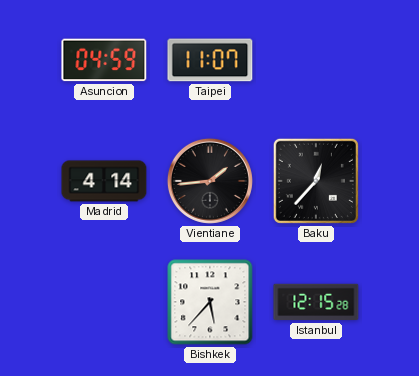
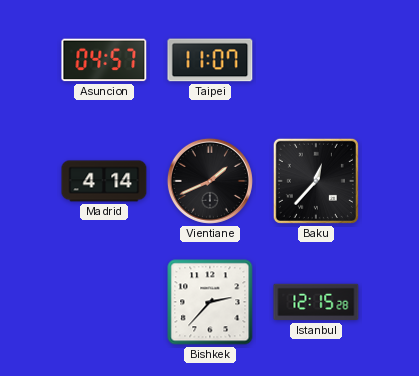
Asuncion: 04:59 -> 04:57
Vientiane: 1:44 -> 1:41
Bishkek: 5:37 -> 2:37
